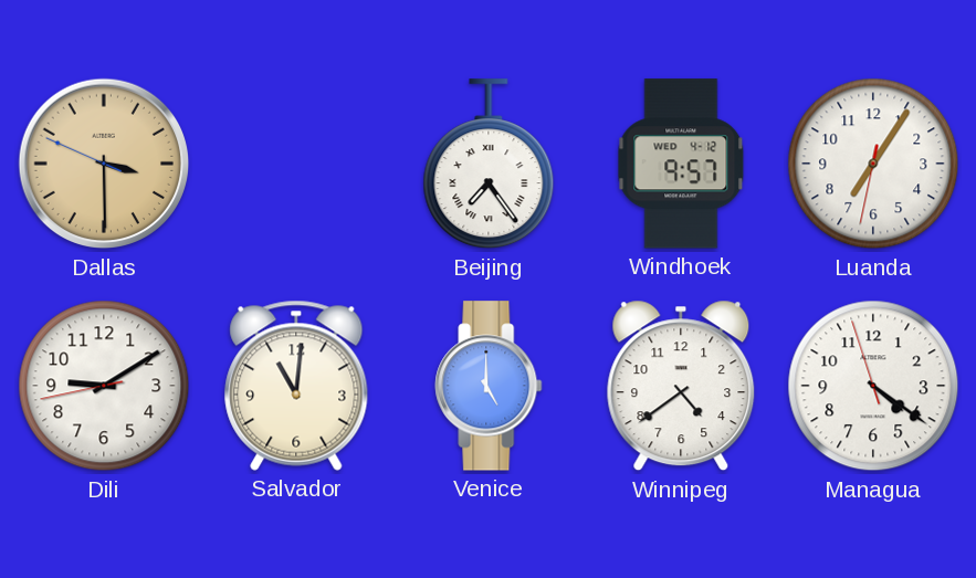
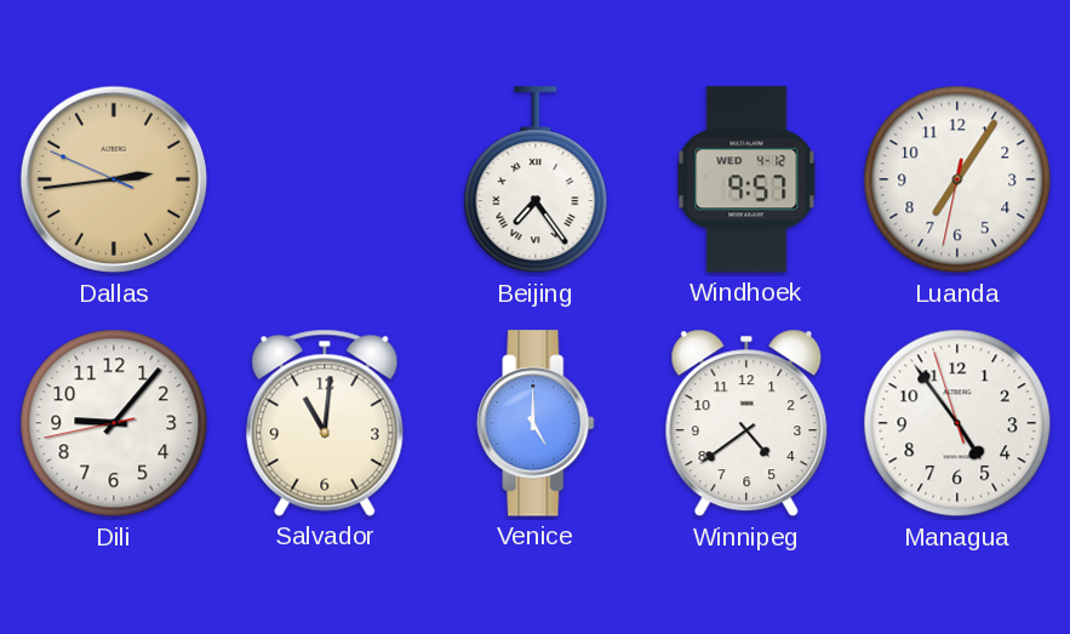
Dallas: 3:29 -> 2:43
Dili: 9:09 -> 9:06
Managua: 4:20 -> 4:53
